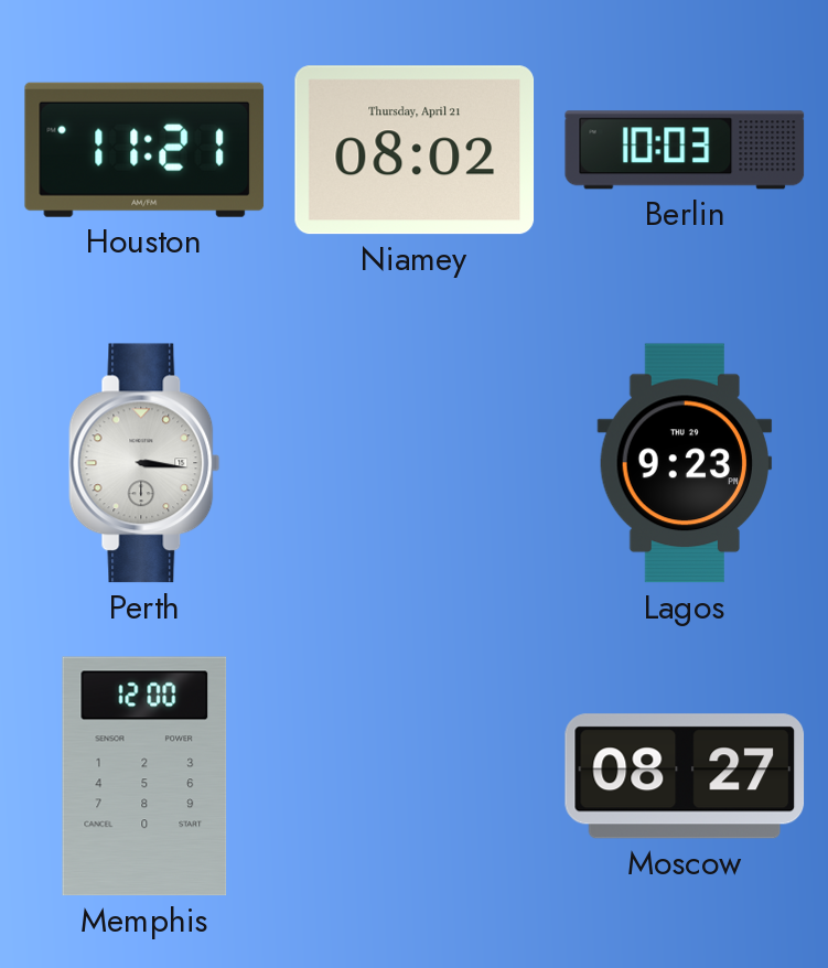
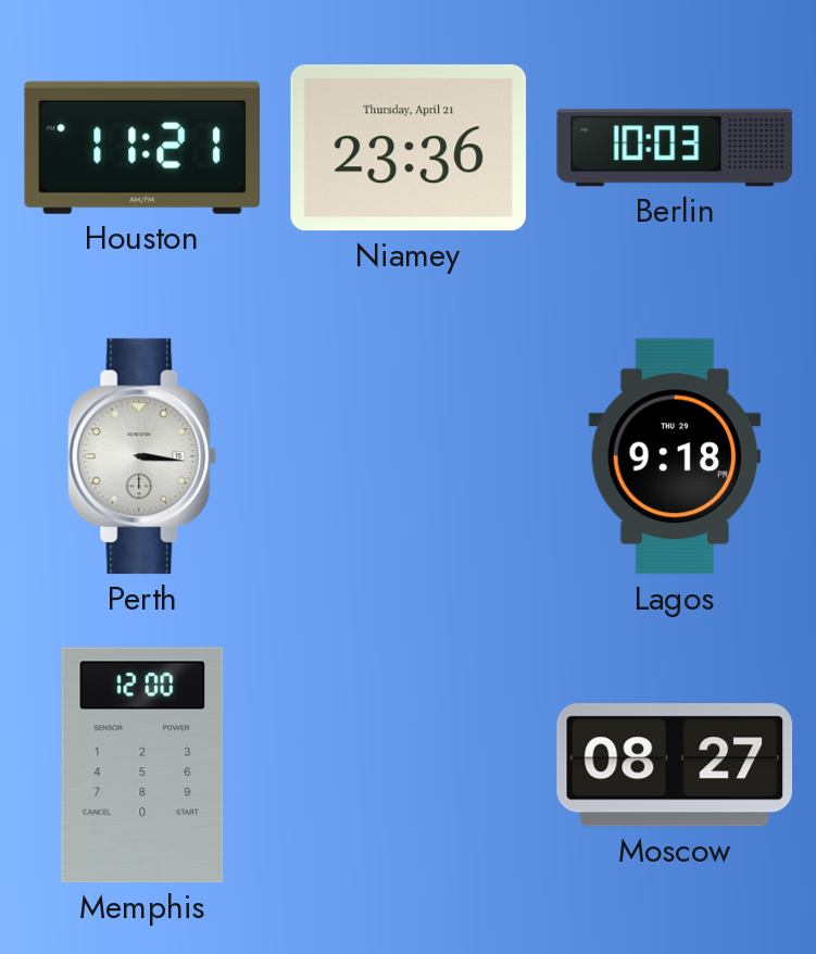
Niamey: 08:02 -> 23:36
Lagos: 9:23 -> 9:18
